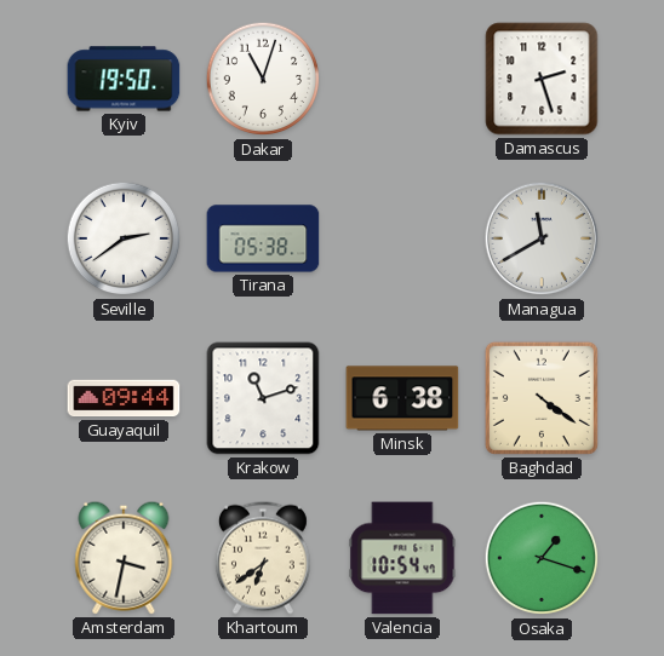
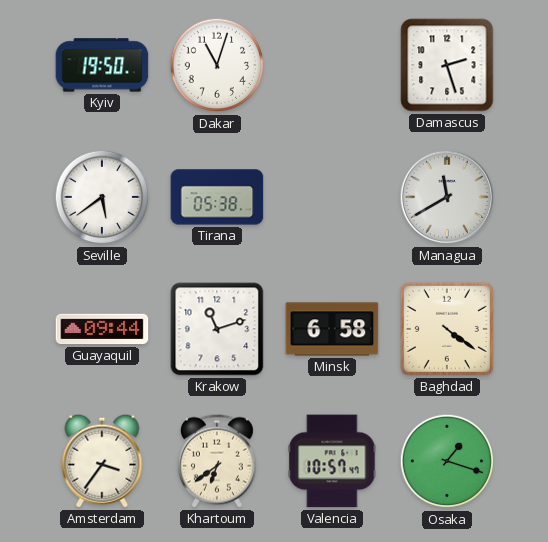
Seville: 2:39 -> 5:39
Minsk: 6:38 -> 6:58
Amsterdam: 3:32 -> 3:36
Valencia: 10:54 -> 10:57
